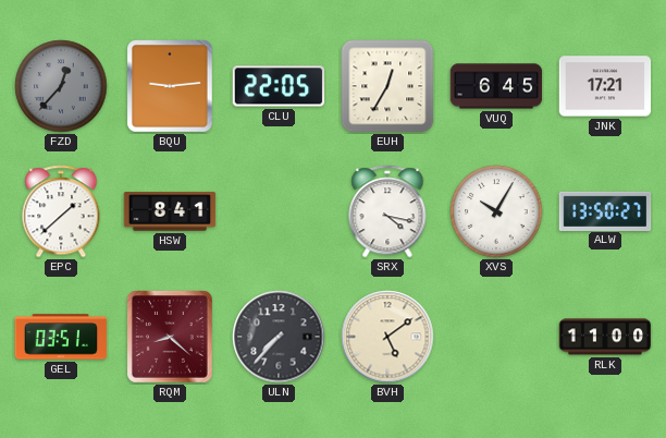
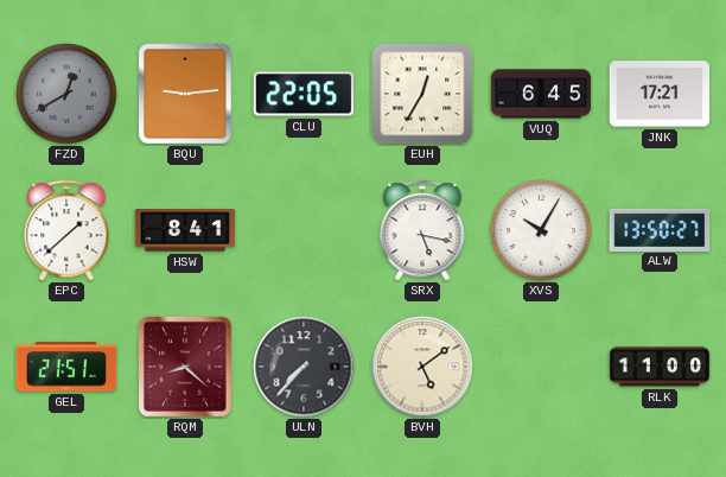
FZD: 12:37 -> 12:40
SRX: 4:17 -> 5:17
GEL: 03:51 -> 21:51
